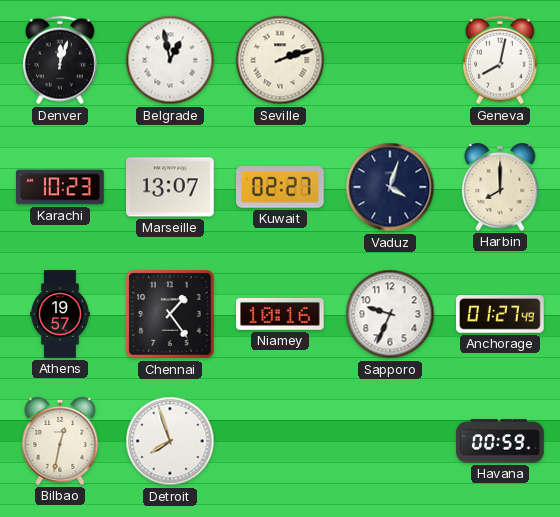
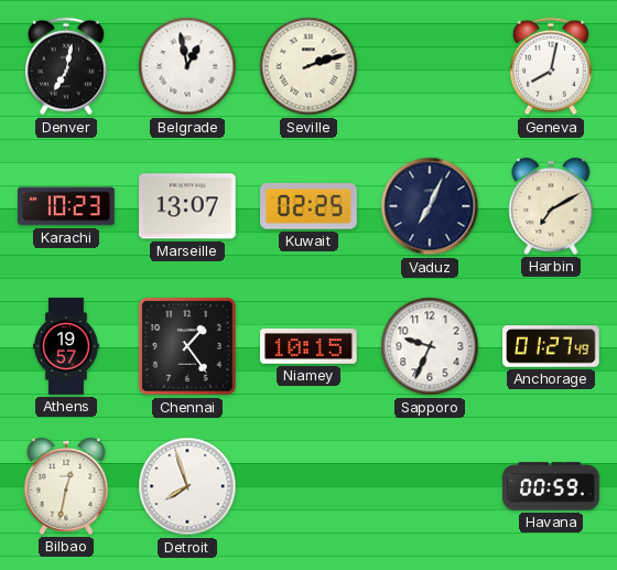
Denver: 12:03 -> 7:02
Kuwait: 02:27 -> 02:25
Vaduz: 4:03 -> 7:04
Harbin: 8:00 -> 7:10
Niamey: 10:16 -> 10:15
